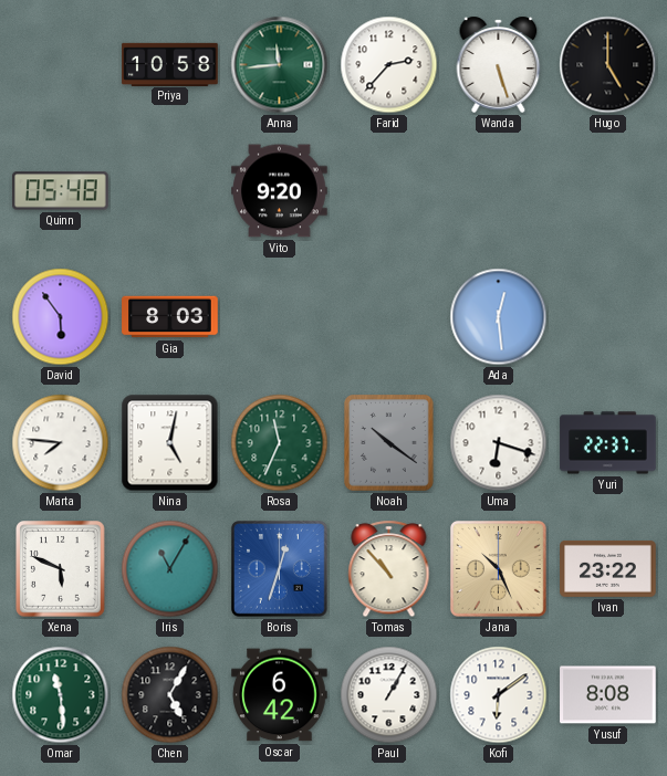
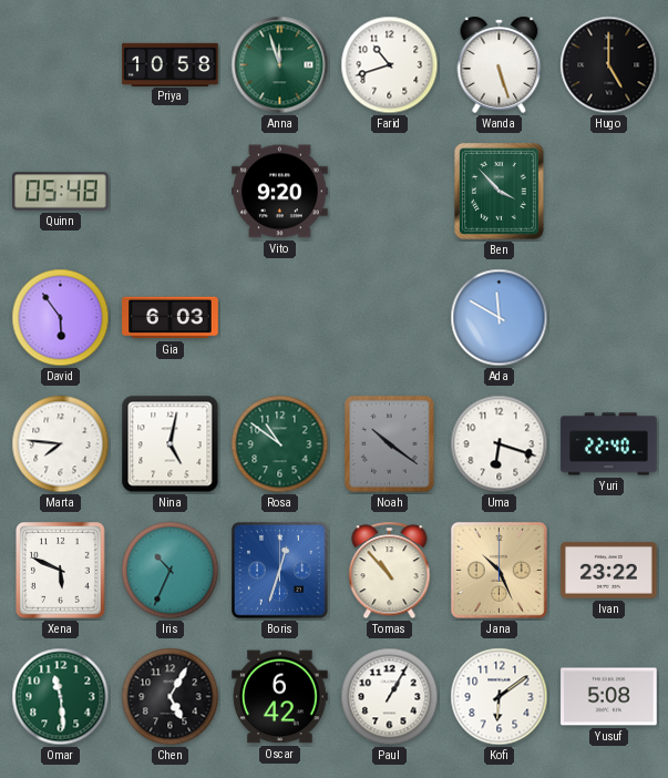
Anna: 11:44 -> 11:57
Farid: 2:37 -> 10:42
Ben: none -> 3:53
Gia: 8:03 -> 6:03
Ada: 12:29 -> 11:50
Rosa: 11:34 -> 10:51
Yuri: 22:37 -> 22:40
Iris: 11:05 -> 10:34
Yusuf: 8:08 -> 5:08
